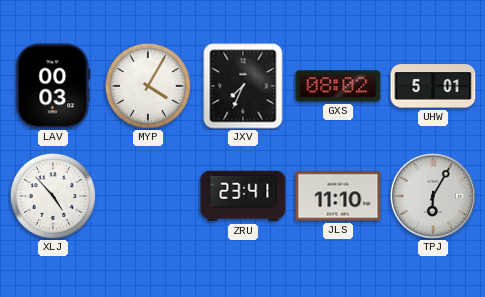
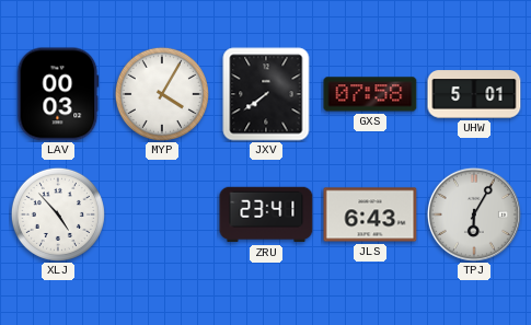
JXV: 7:34 -> 7:39
GXS: 08:02 -> 07:58
JLS: 11:10 -> 6:43
